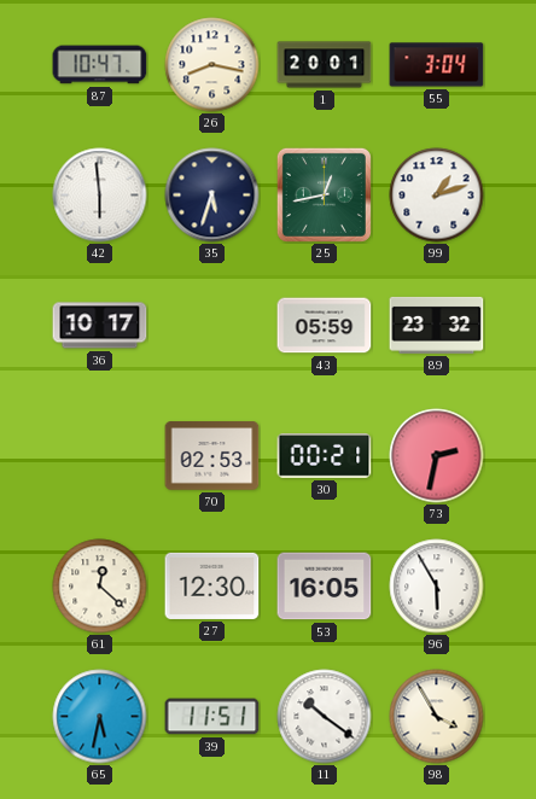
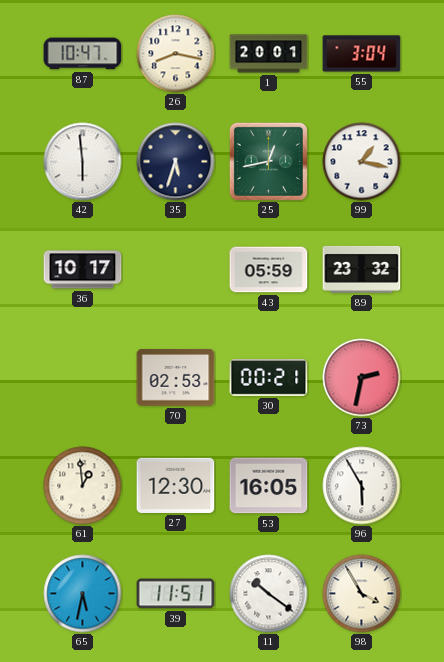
99: 1:12 -> 1:17
61: 12:22 -> 12:59
